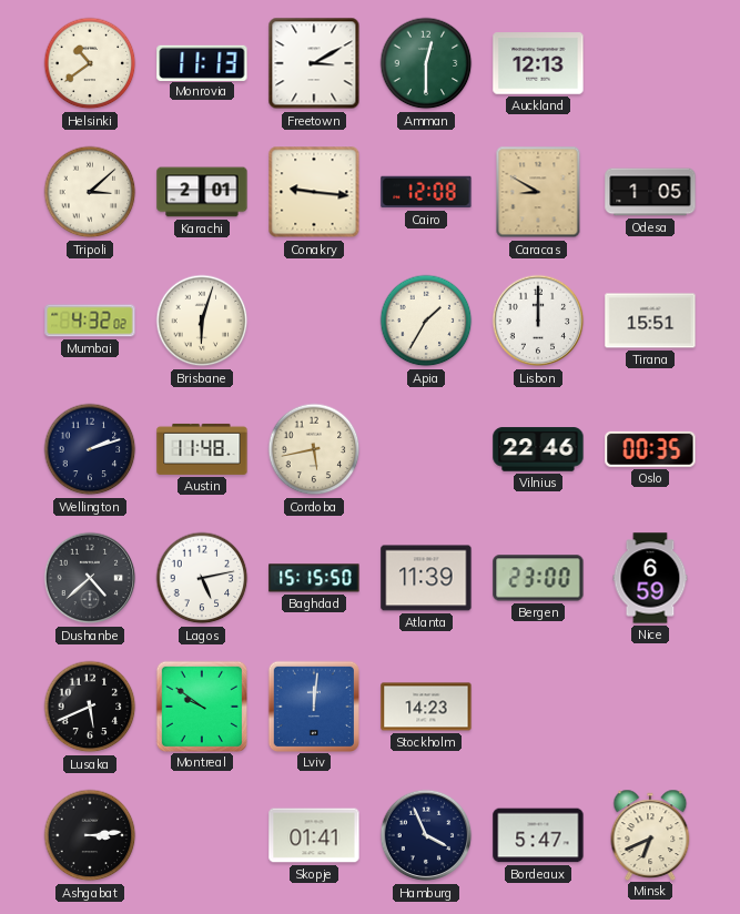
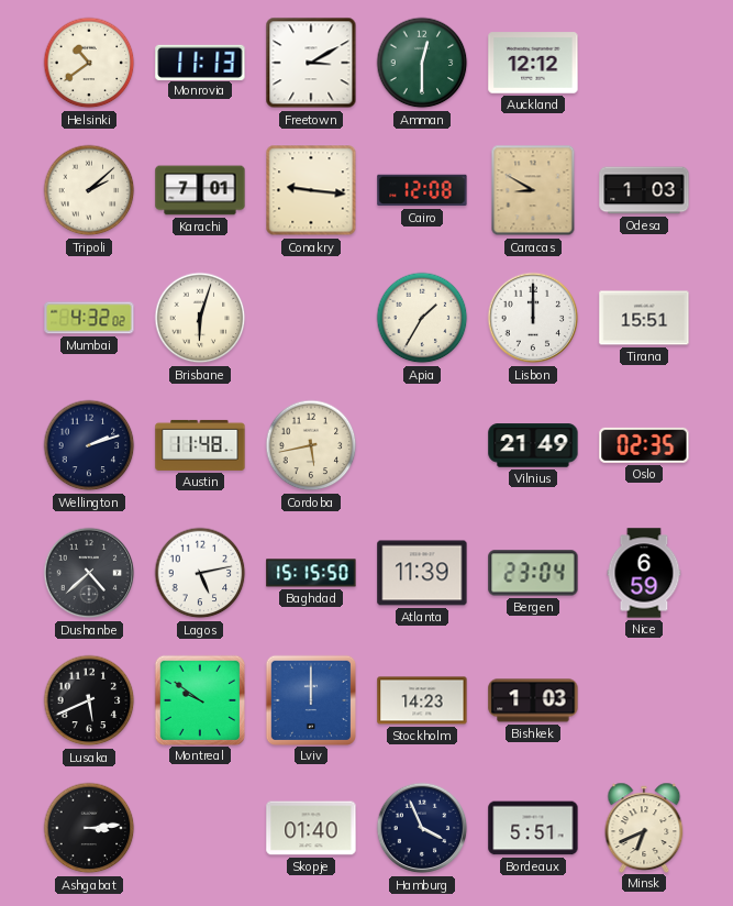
Auckland: 12:13 -> 12:12
Tripoli: 3:08 -> 2:08
Karachi: 2:01 -> 7:01
Odesa: 1:05 -> 1:03
Vilnius: 22:46 -> 21:49
Oslo: 00:35 -> 02:35
Bergen: 23:00 -> 23:04
Lviv: 12:01 -> 12:00
Bishkek: none -> 1:03
Skopje: 01:41 -> 01:40
Bordeaux: 5:47 -> 5:51
